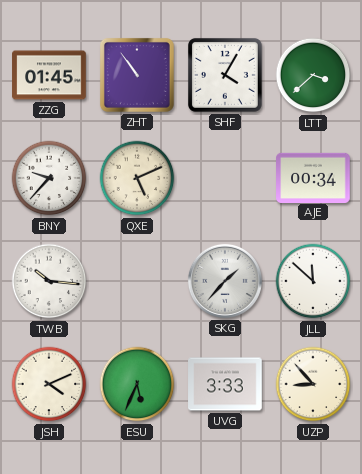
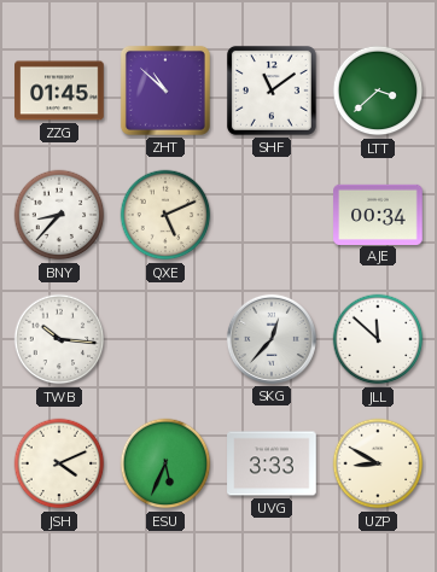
ZHT: 10:54 -> 10:52
SHF: 4:05 -> 11:09
BNY: 9:37 -> 8:37
SKG: 1:37 -> 12:37
UZP: 8:53 -> 8:50
